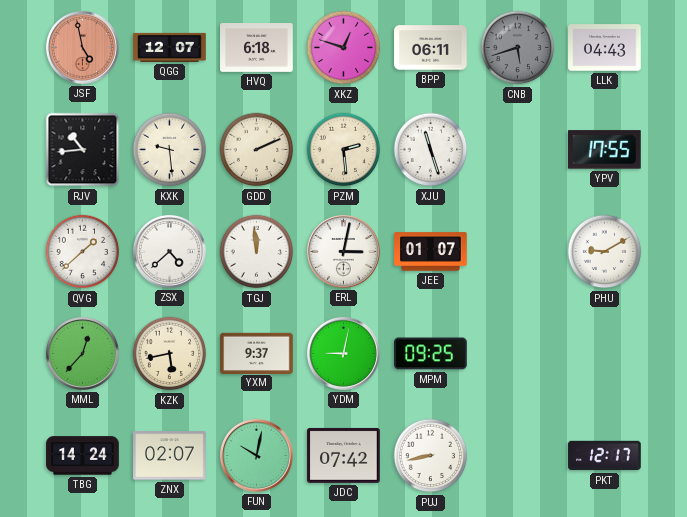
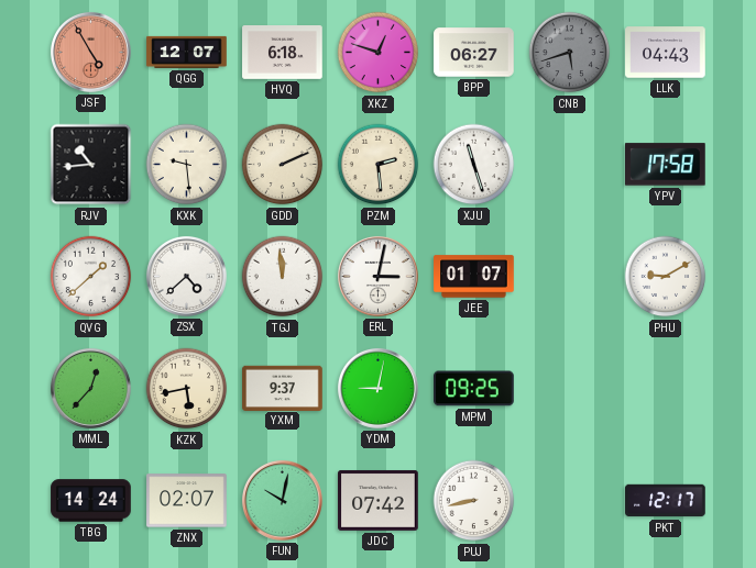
JSF: 4:58 -> 4:55
BPP: 06:11 -> 06:27
YPV: 17:55 -> 17:58
